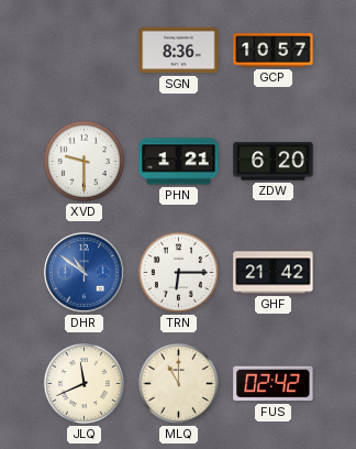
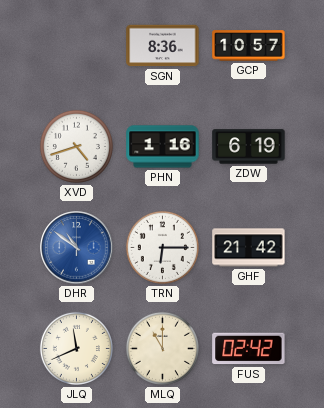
XVD: 9:30 -> 4:42
PHN: 1:21 -> 1:16
ZDW: 6:20 -> 6:19
